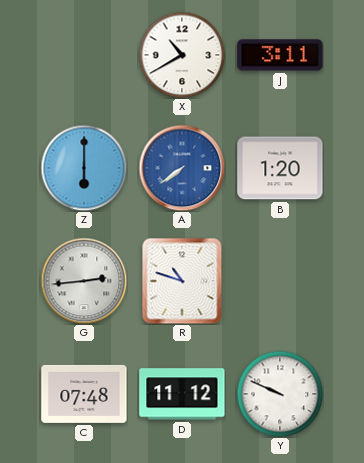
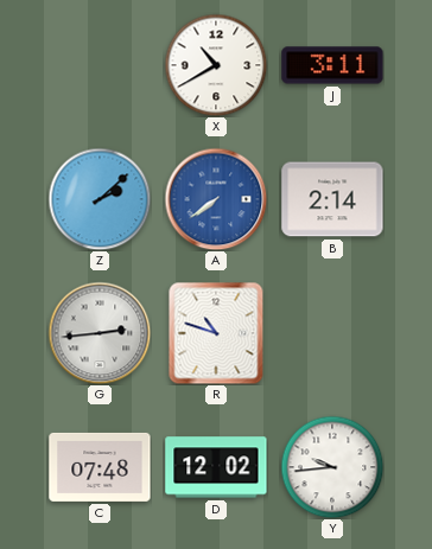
Z: 6:00 -> 2:08
B: 1:20 -> 2:14
D: 11:12 -> 12:02
Y: 9:49 -> 9:44
